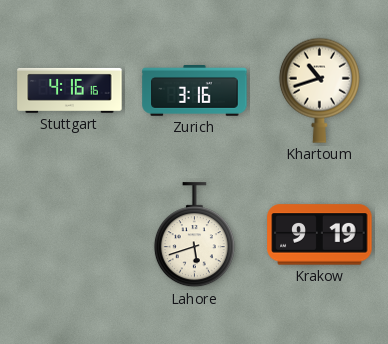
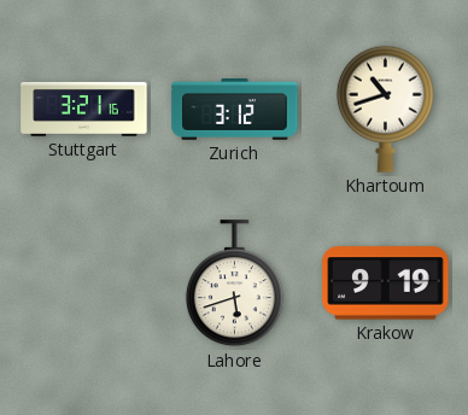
Stuttgart: 4:16 -> 3:21
Zurich: 3:16 -> 3:12
